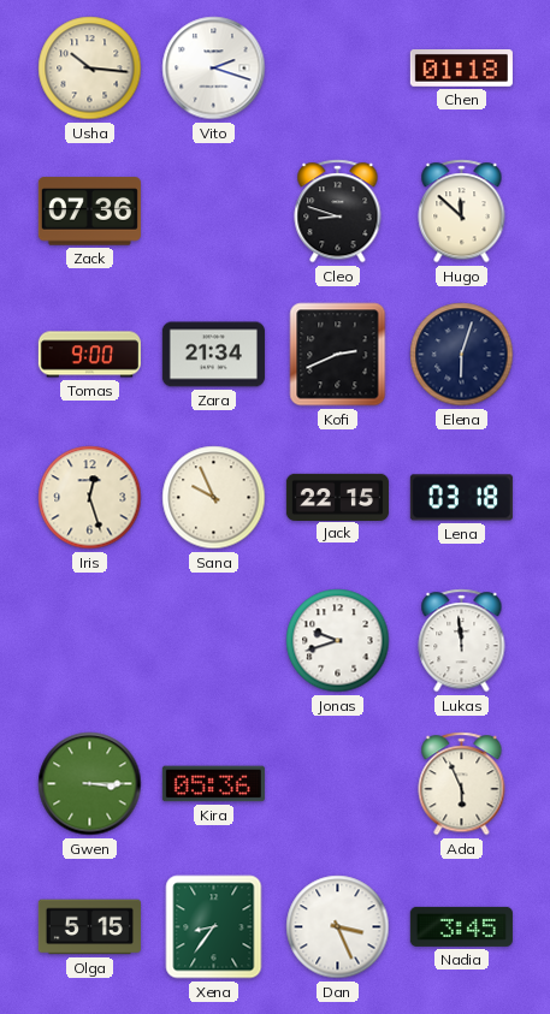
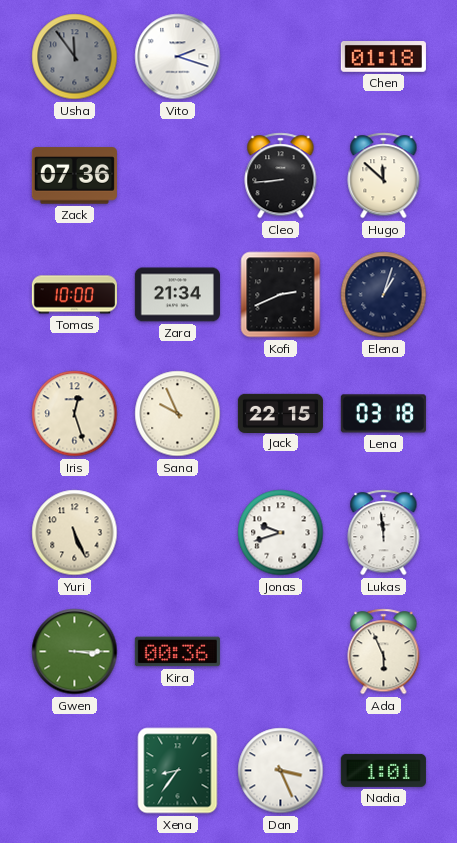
Usha: 10:16 -> 11:54
Usha dial: cream -> grey
Cleo: 8:48 -> 8:44
Tomas: 9:00 -> 10:00
Elena: 6:03 -> 1:03
Yuri: none -> 5:26
Kira: 05:36 -> 00:36
Olga: 5:15 -> none
Nadia: 3:45 -> 1:01
